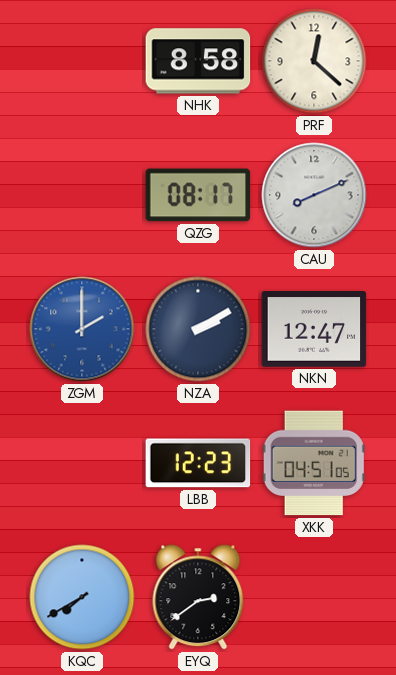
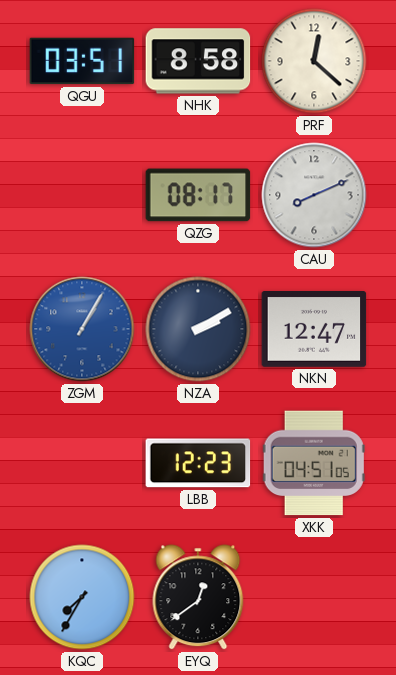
QGU: none -> 03:51
ZGM: 2:00 -> 1:05
KQC: 7:40 -> 7:35
EYQ: 2:39 -> 12:39
